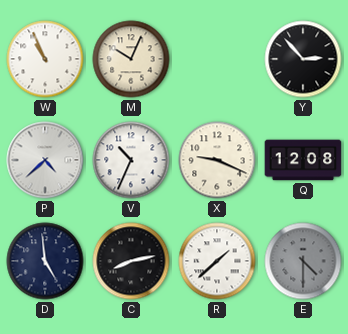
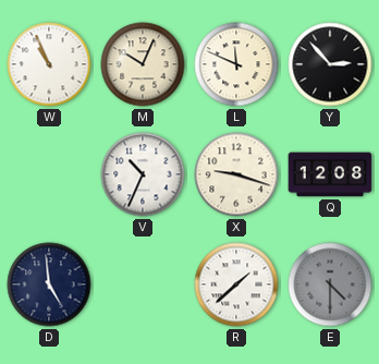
L: none -> 11:49
P: 4:38 -> none
X: 9:19 -> 9:18
C: 8:13 -> none
